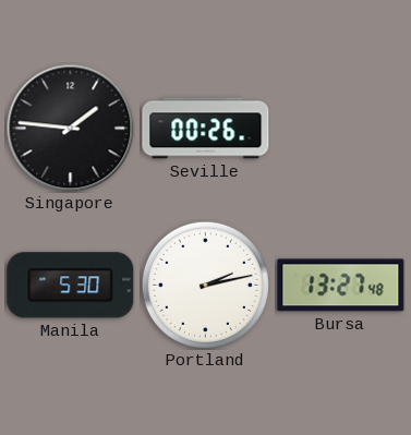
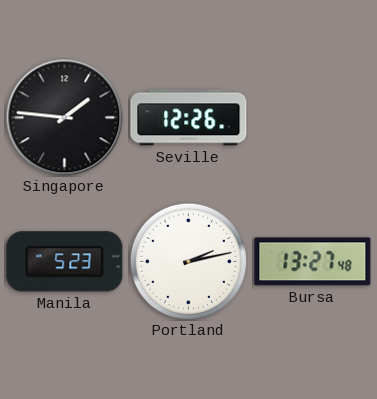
Seville: 00:26 -> 12:26
Manila: 5:30 -> 5:23
